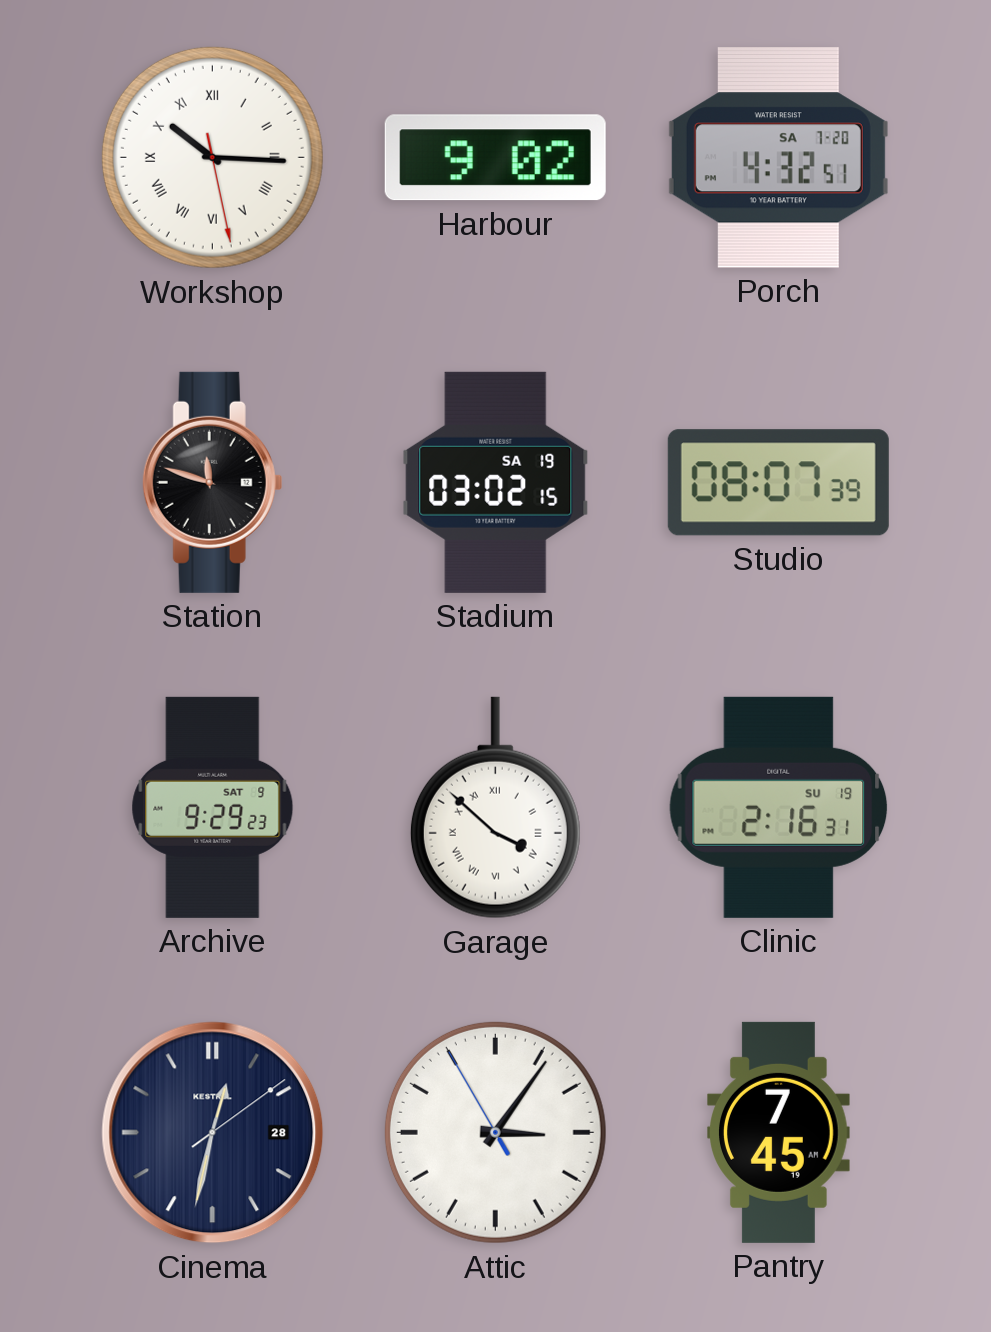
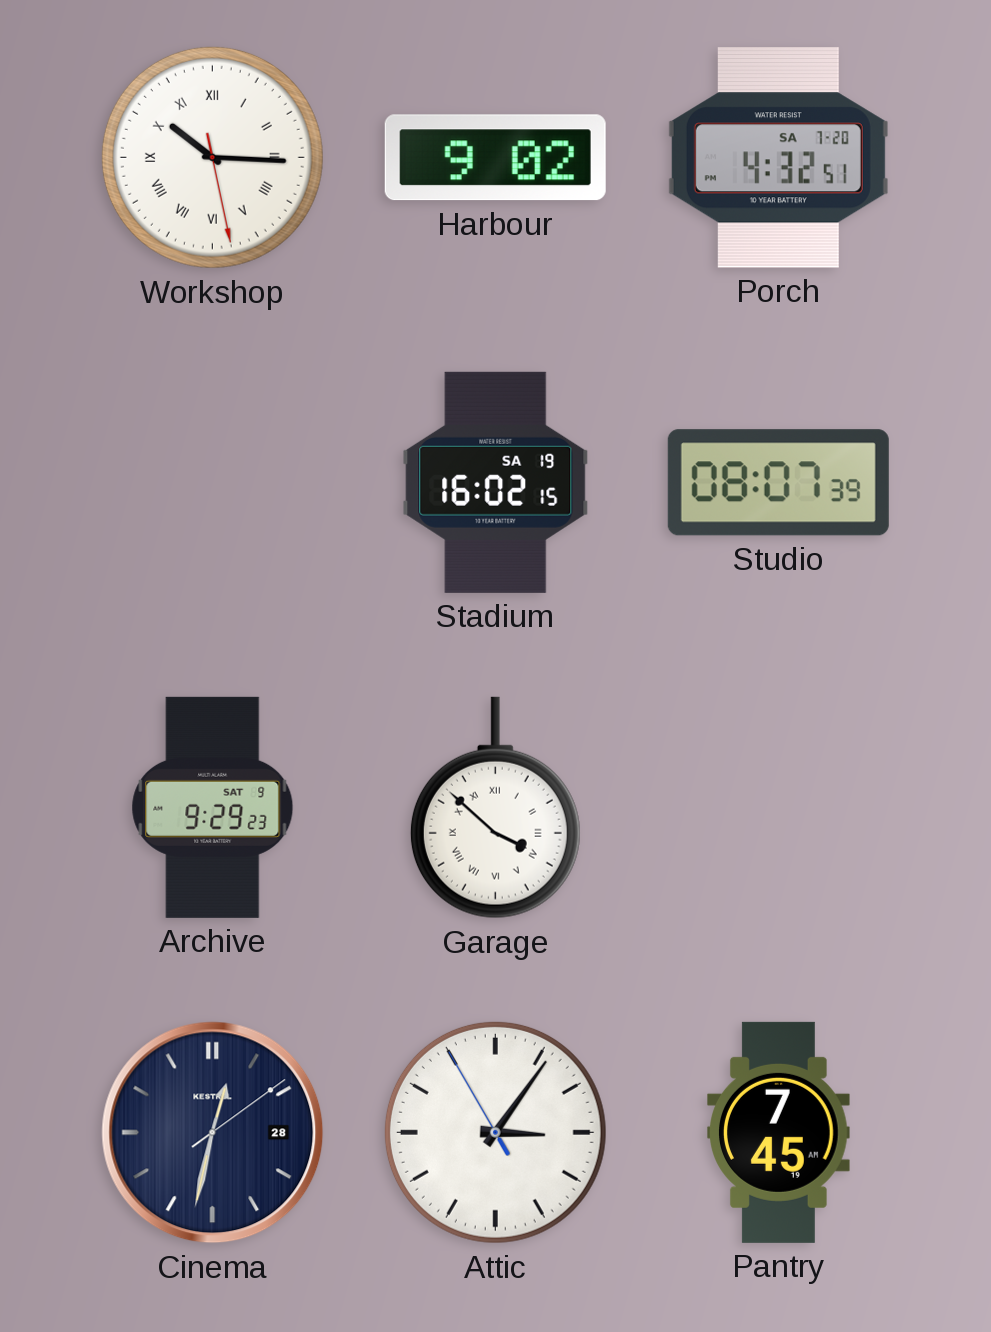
Station: 11:48 -> none
Stadium: 03:02 -> 16:02
Clinic: 2:16 -> none
